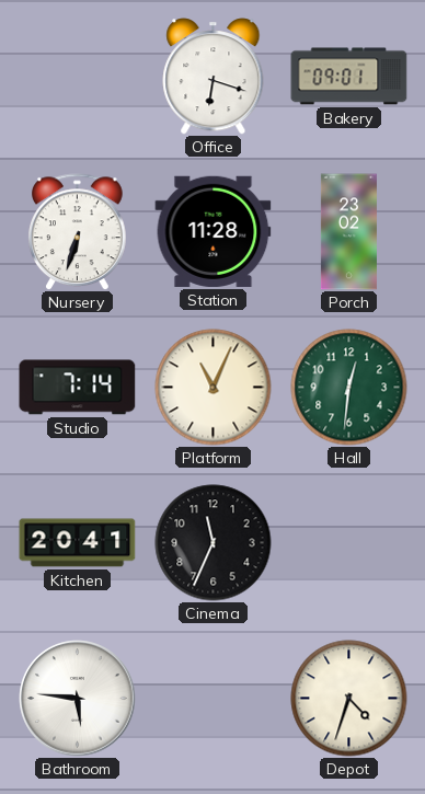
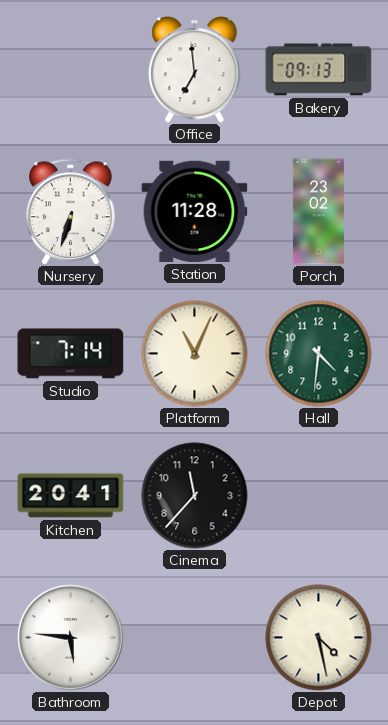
Office: 6:18 -> 6:59
Bakery: 09:01 -> 09:13
Hall: 12:31 -> 4:31
Cinema: 11:34 -> 11:37
Depot: 4:33 -> 4:28
